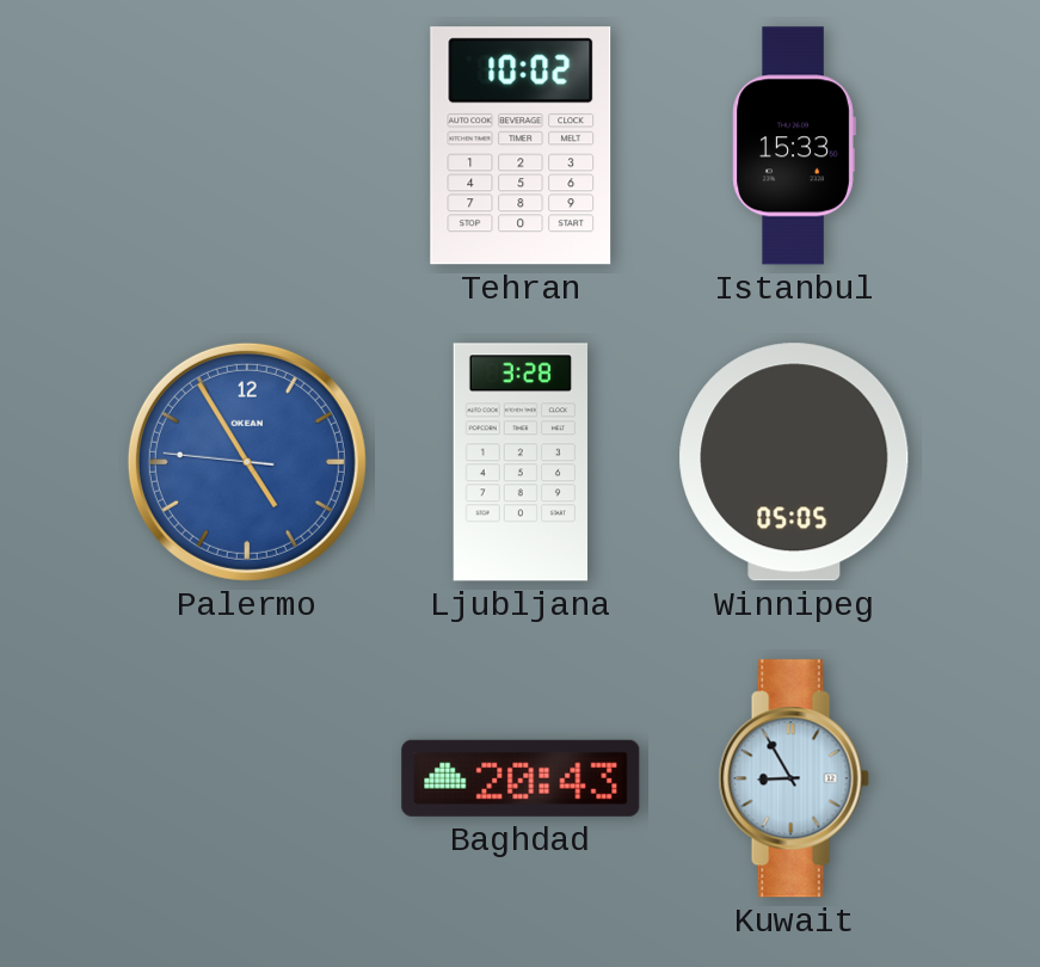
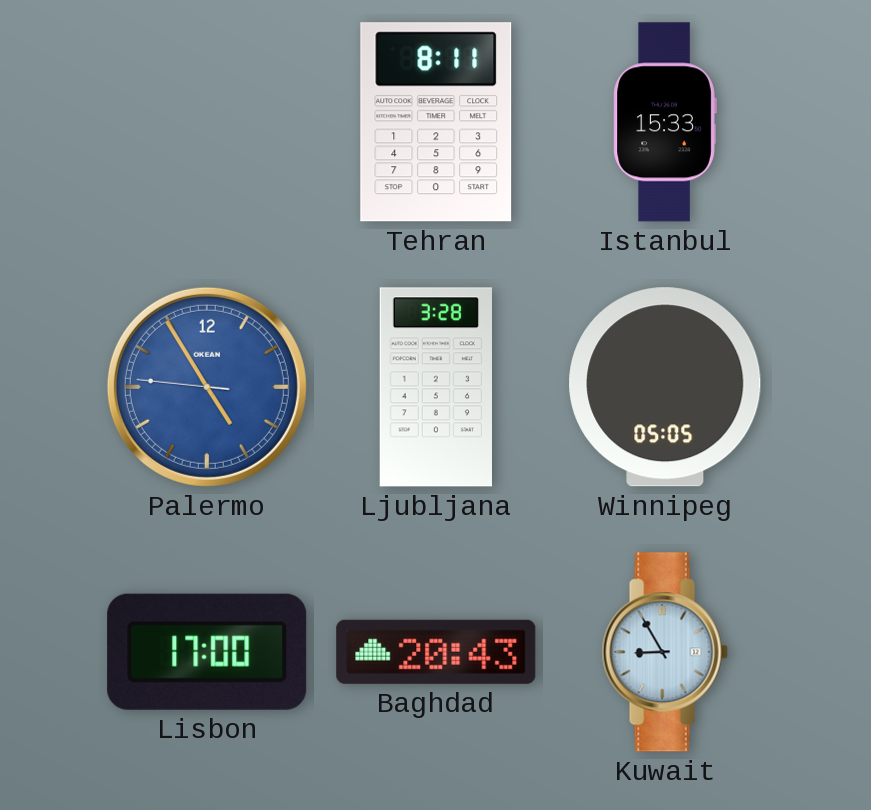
Tehran: 10:02 -> 8:11
Lisbon: none -> 17:00
